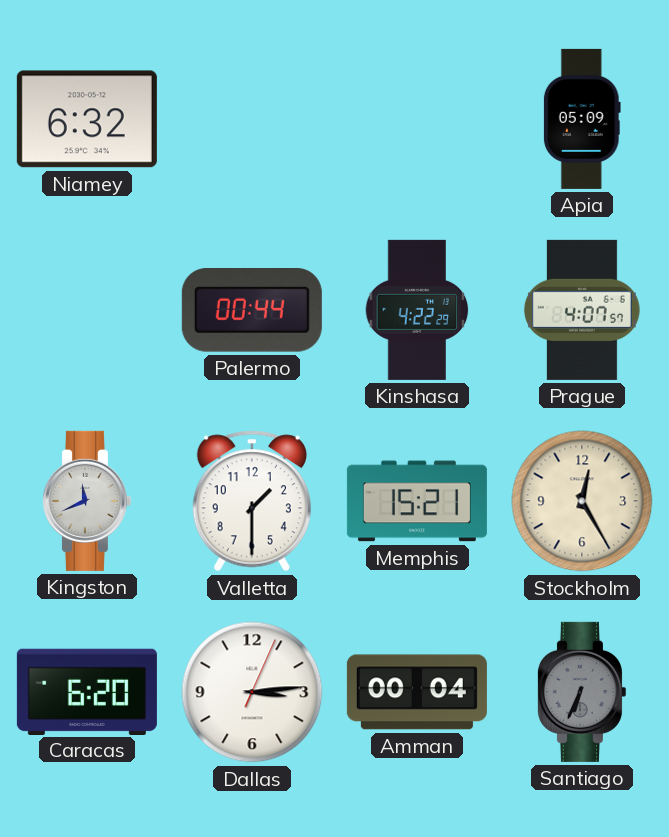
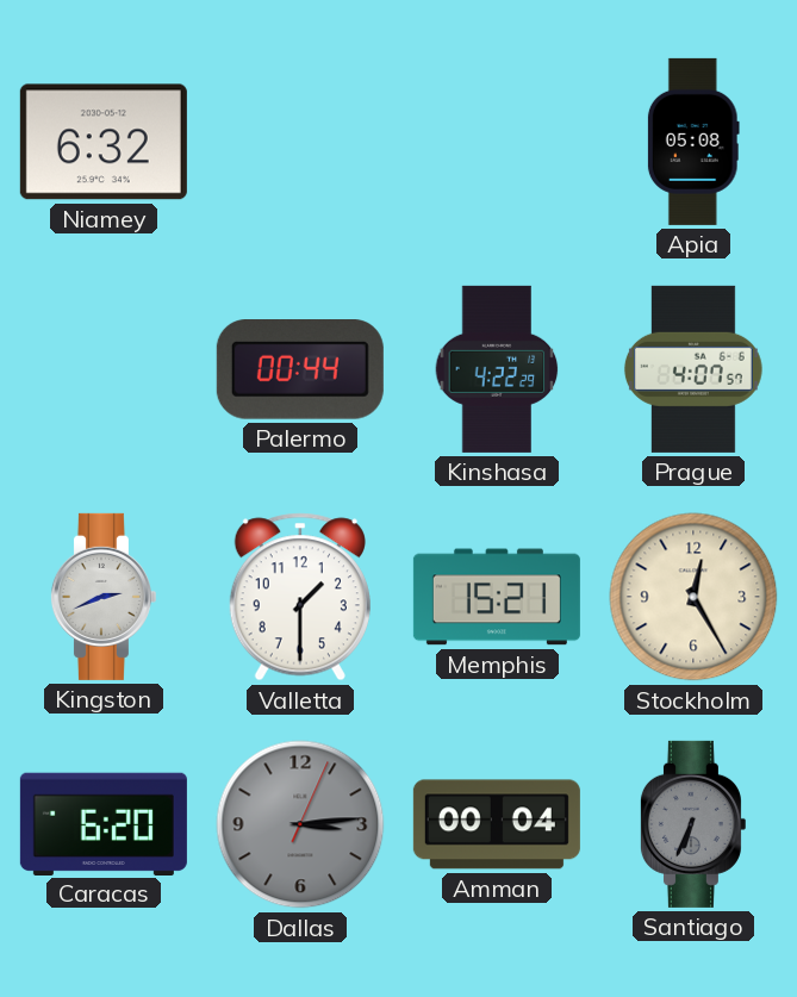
Apia: 05:09 -> 05:08
Kingston: 11:41 -> 2:41
Dallas dial: white -> grey
